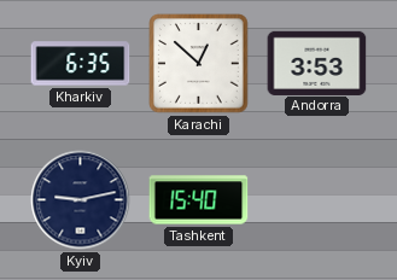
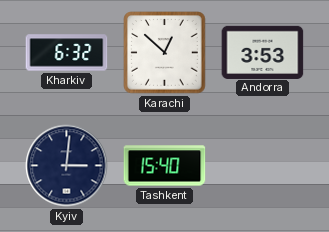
Kharkiv: 6:35 -> 6:32
Kyiv: 9:13 -> 3:01
